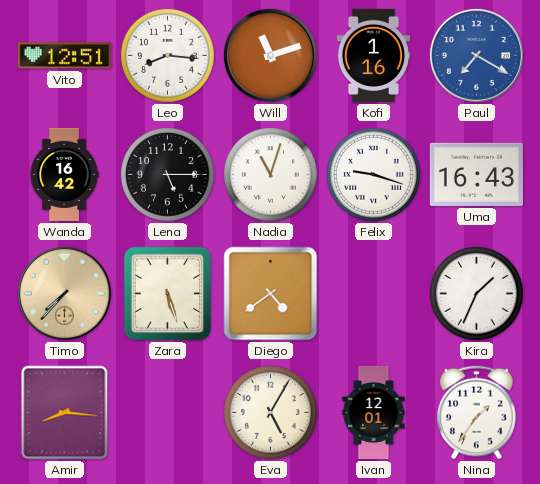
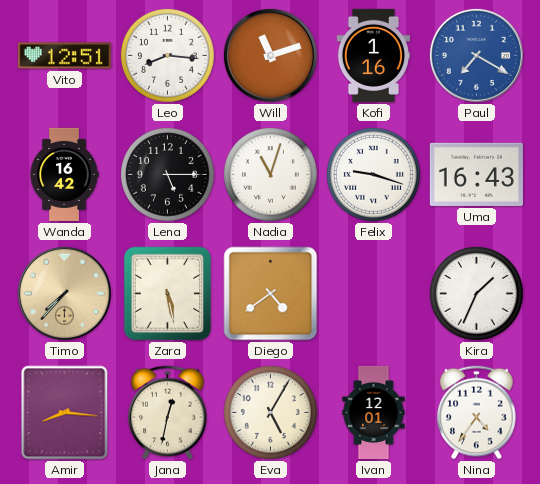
Zara: 5:27 -> 5:28
Jana: none -> 12:32
Nina: 1:36 -> 4:36
